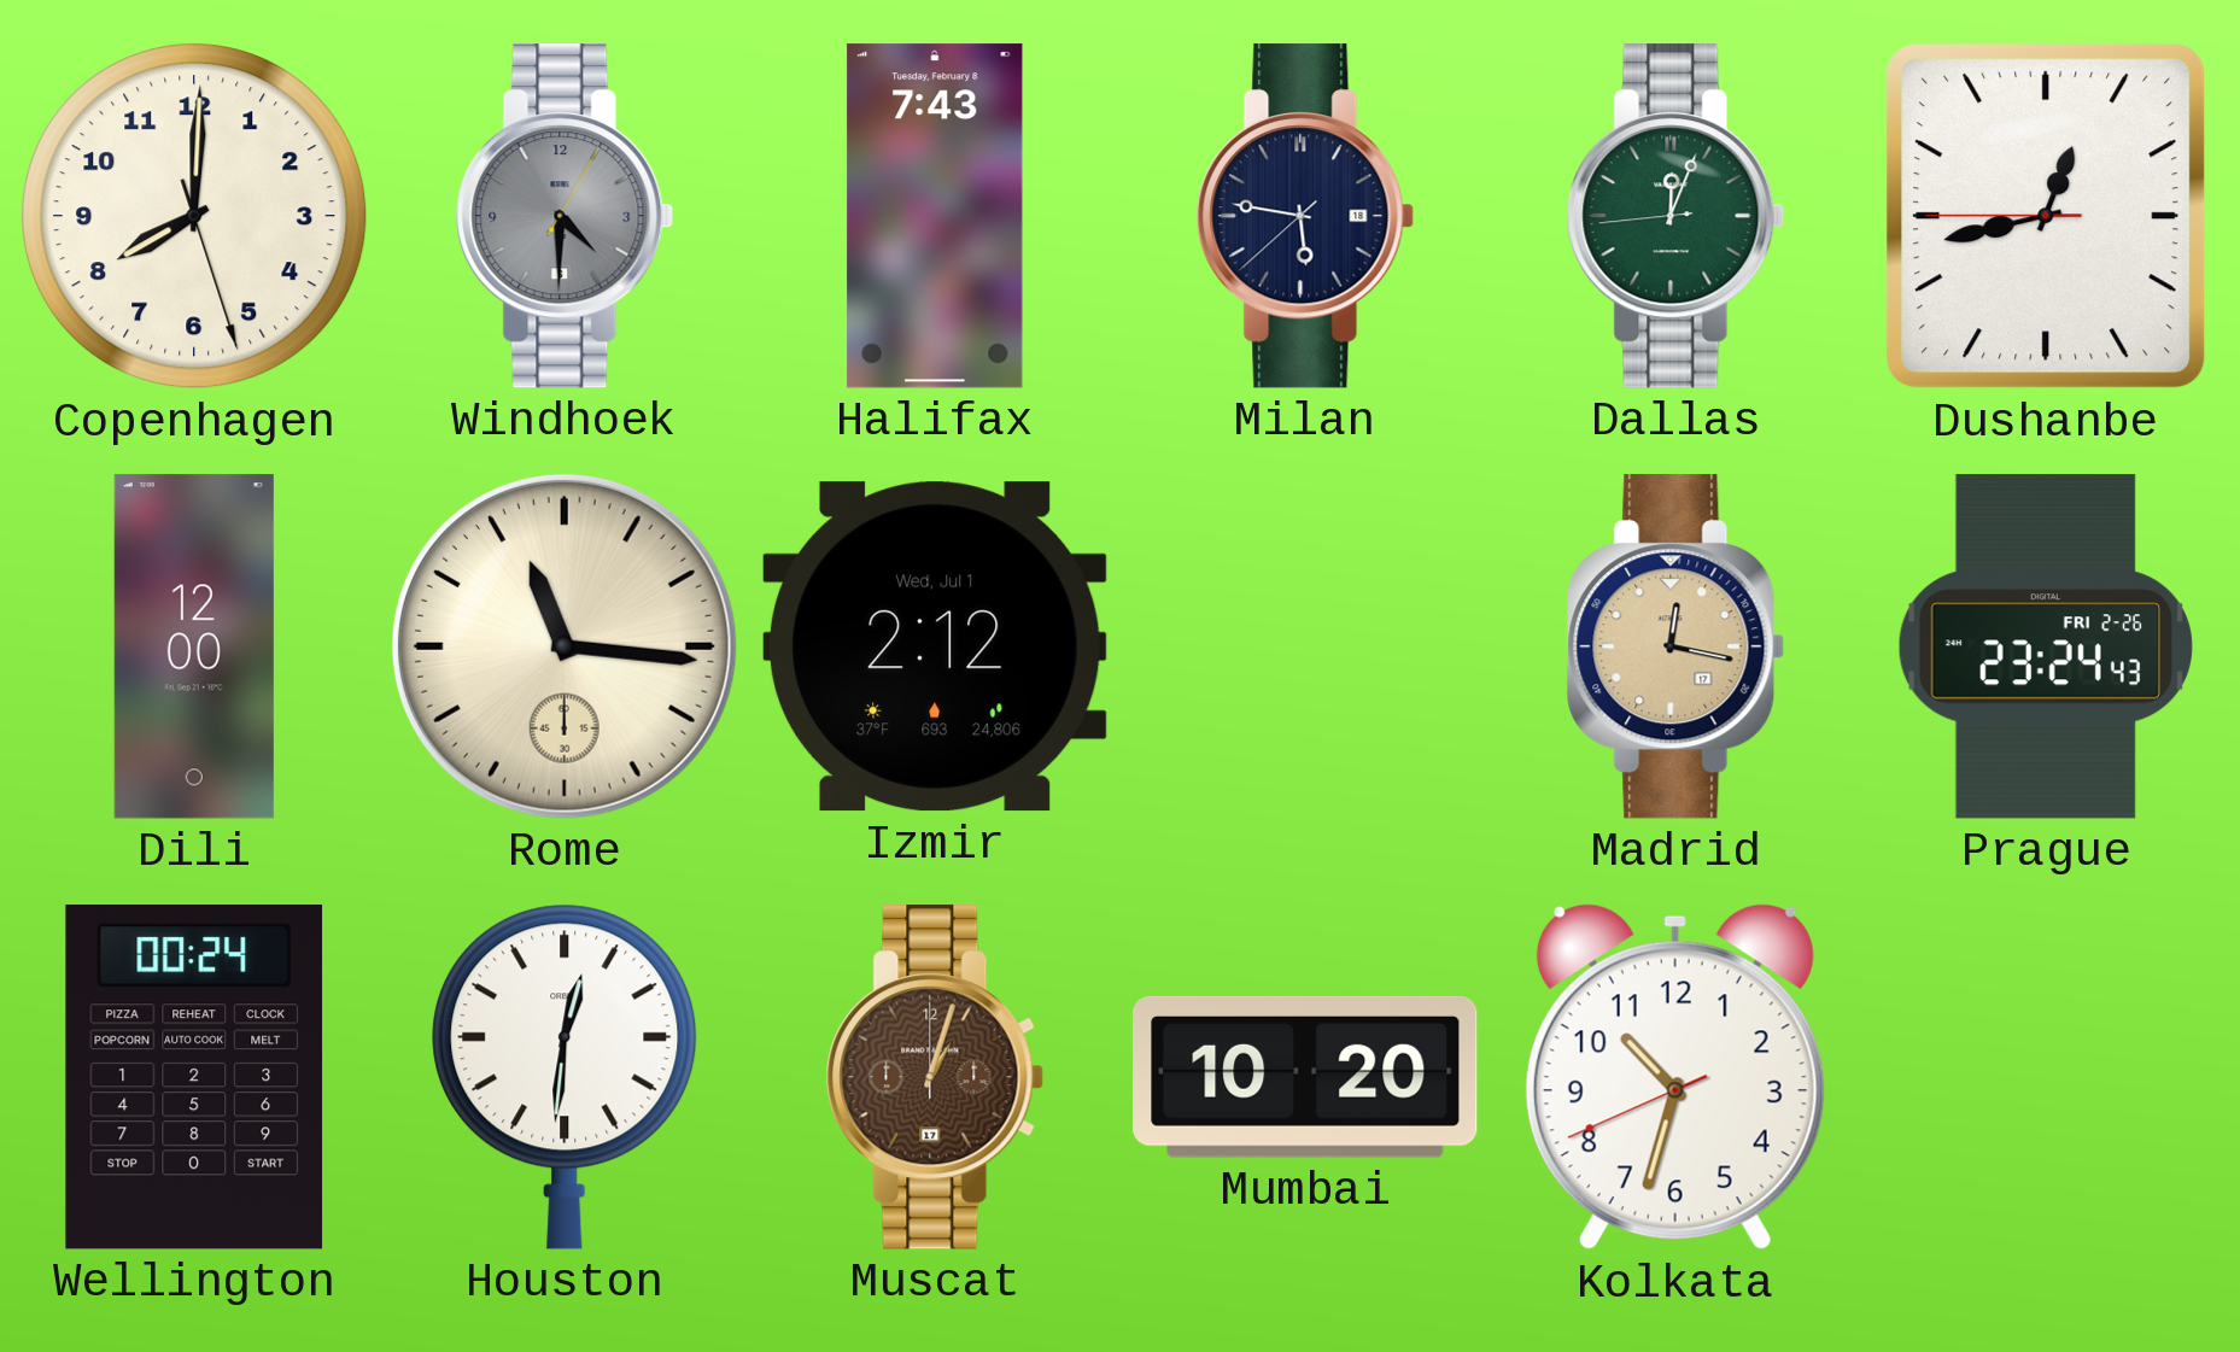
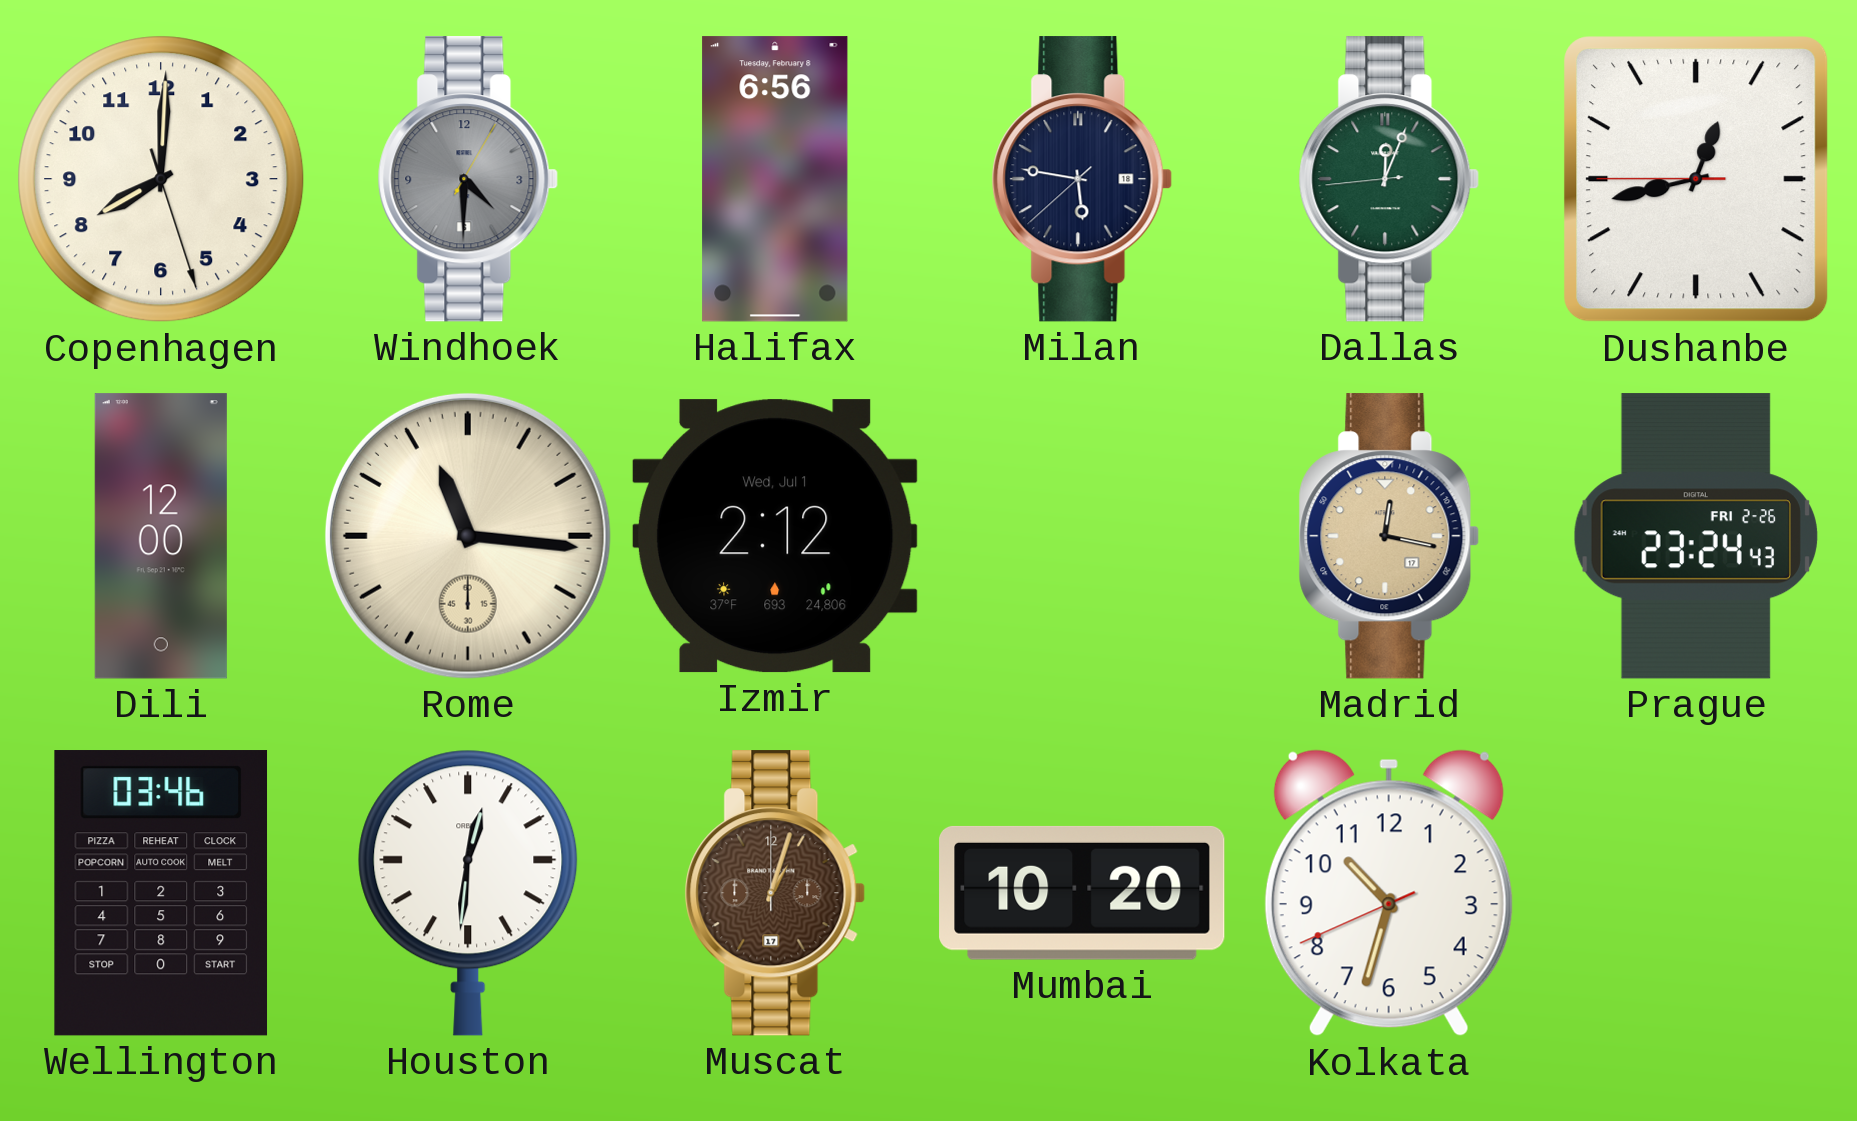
Halifax: 7:43 -> 6:56
Wellington: 00:24 -> 03:46
